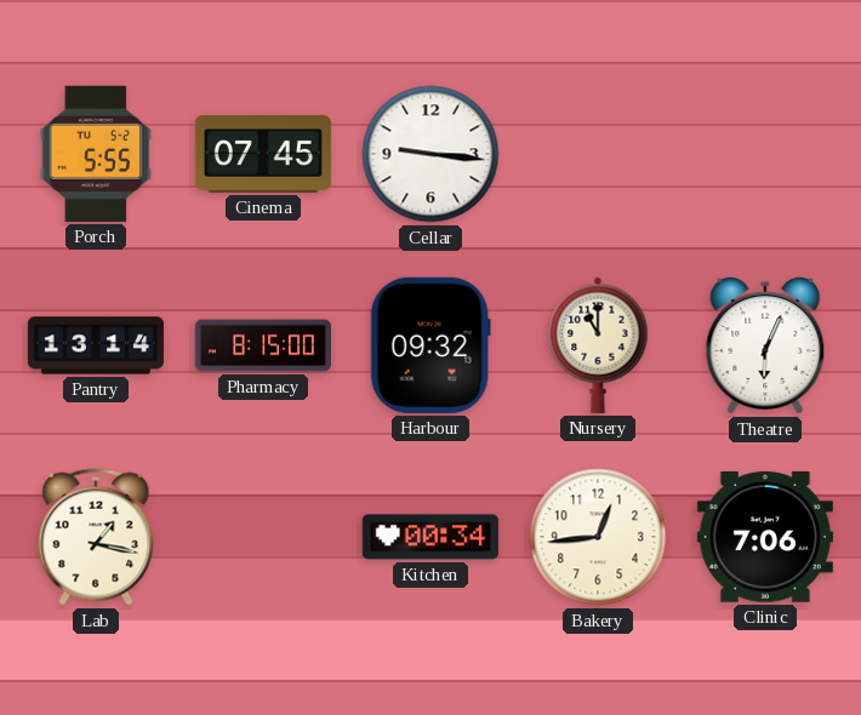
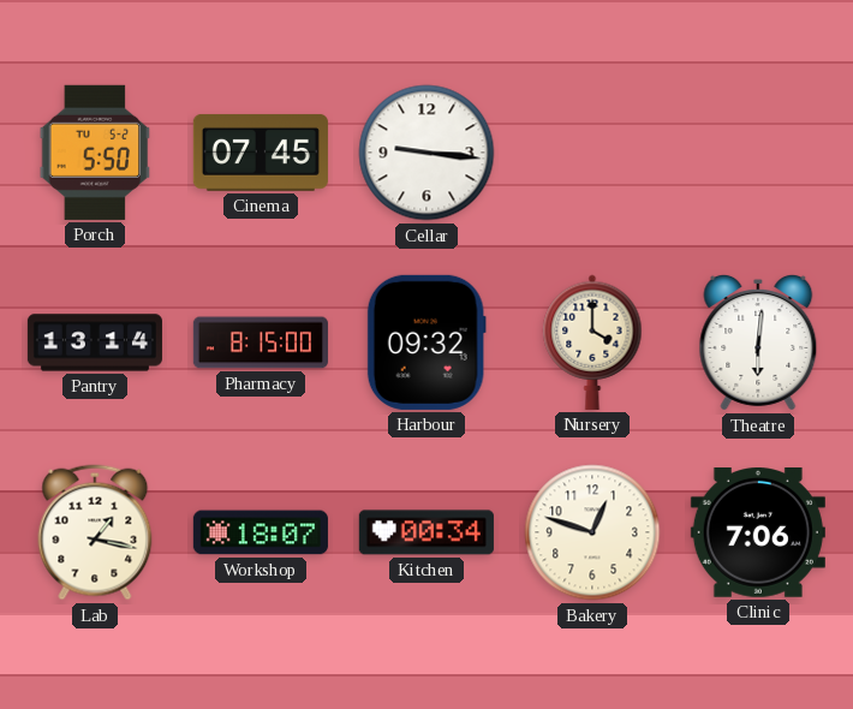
Porch: 5:55 -> 5:50
Nursery: 11:00 -> 4:00
Theatre: 6:04 -> 6:01
Workshop: none -> 18:07
Bakery: 12:44 -> 12:48
